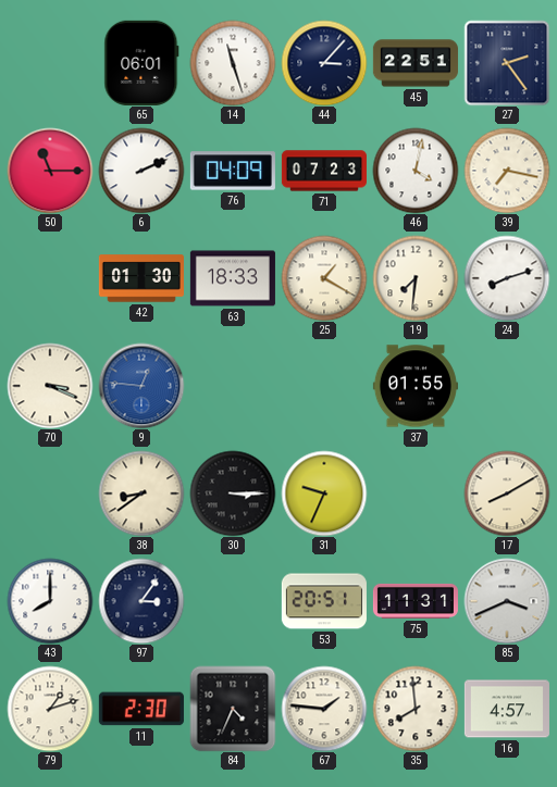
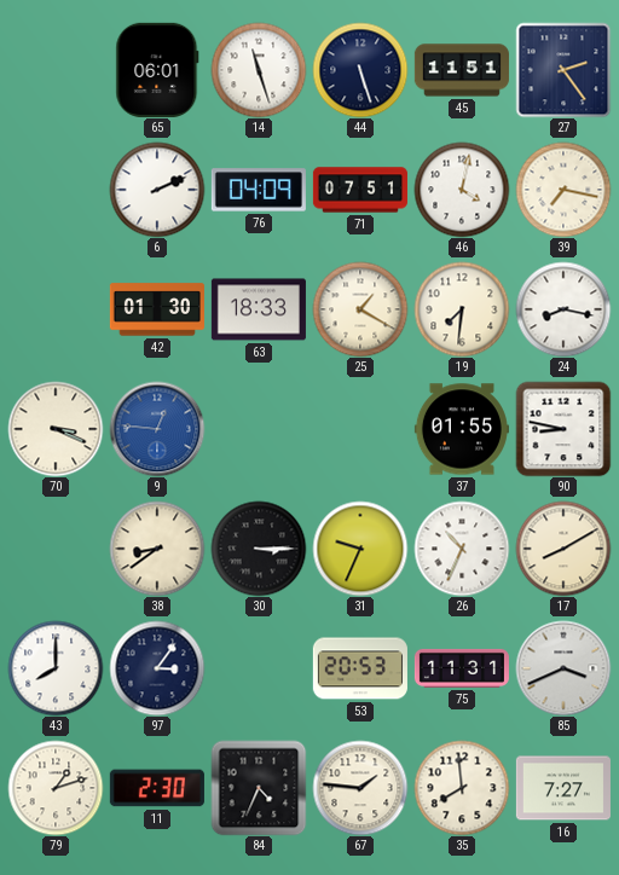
44: 3:07 -> 5:27
45: 22:51 -> 11:51
50: 11:15 -> none
71: 07:23 -> 07:51
24: 8:12 -> 8:17
90: none -> 8:47
26: none -> 10:34
53: 20:51 -> 20:53
16: 4:57 -> 7:27
